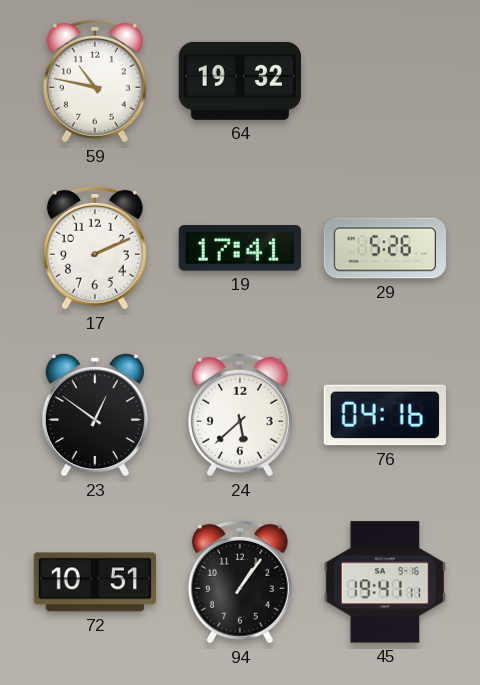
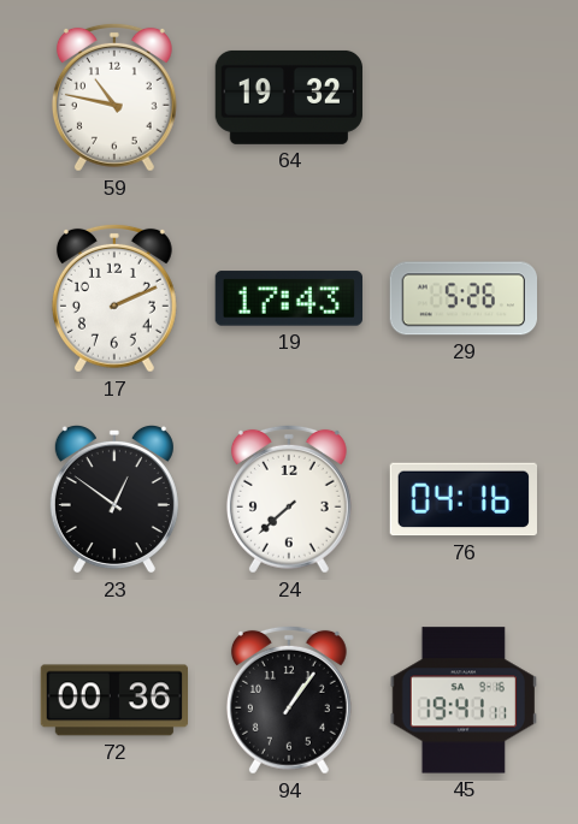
19: 17:41 -> 17:43
24: 5:38 -> 7:38
72: 10:51 -> 00:36
